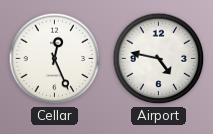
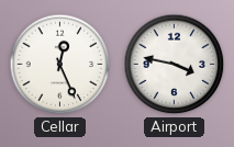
Airport: 4:47 -> 3:47
